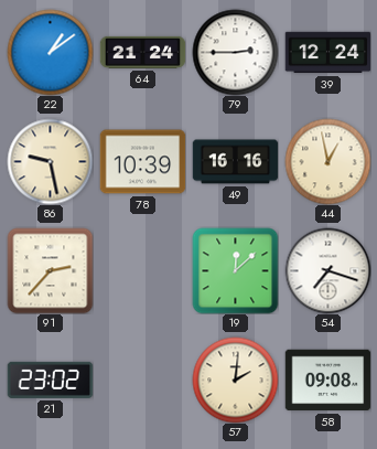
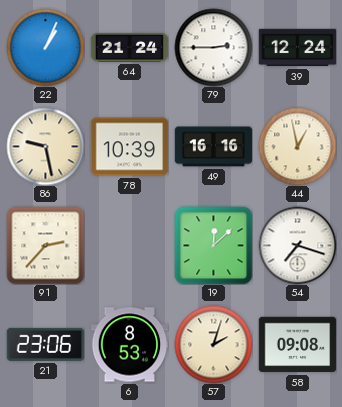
22: 1:09 -> 1:04
21: 23:02 -> 23:06
6: none -> 8:53
57: 2:01 -> 2:03
